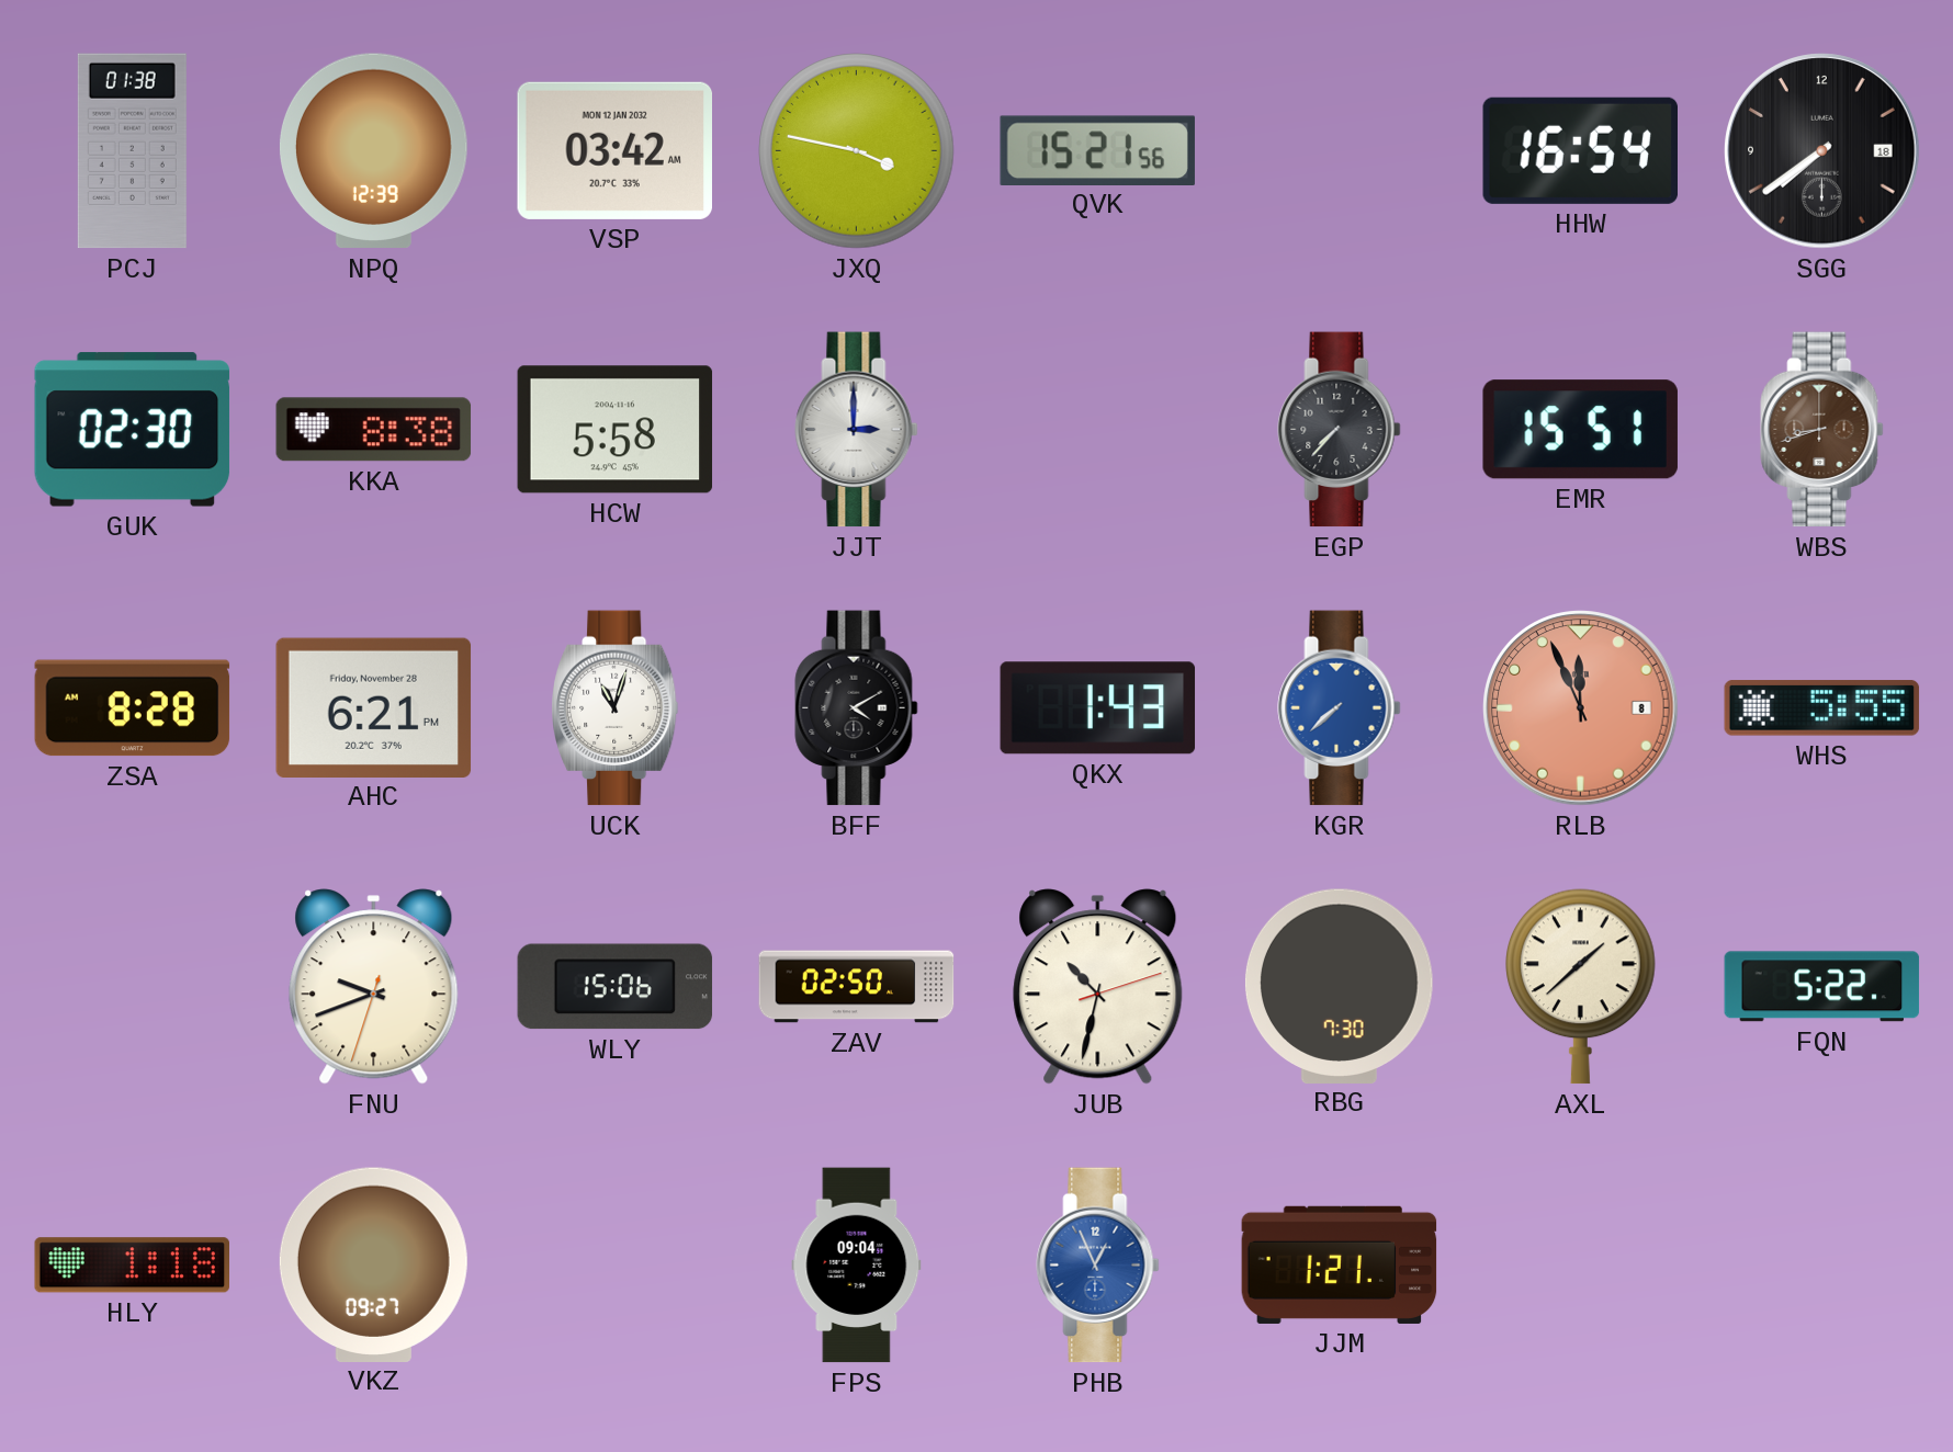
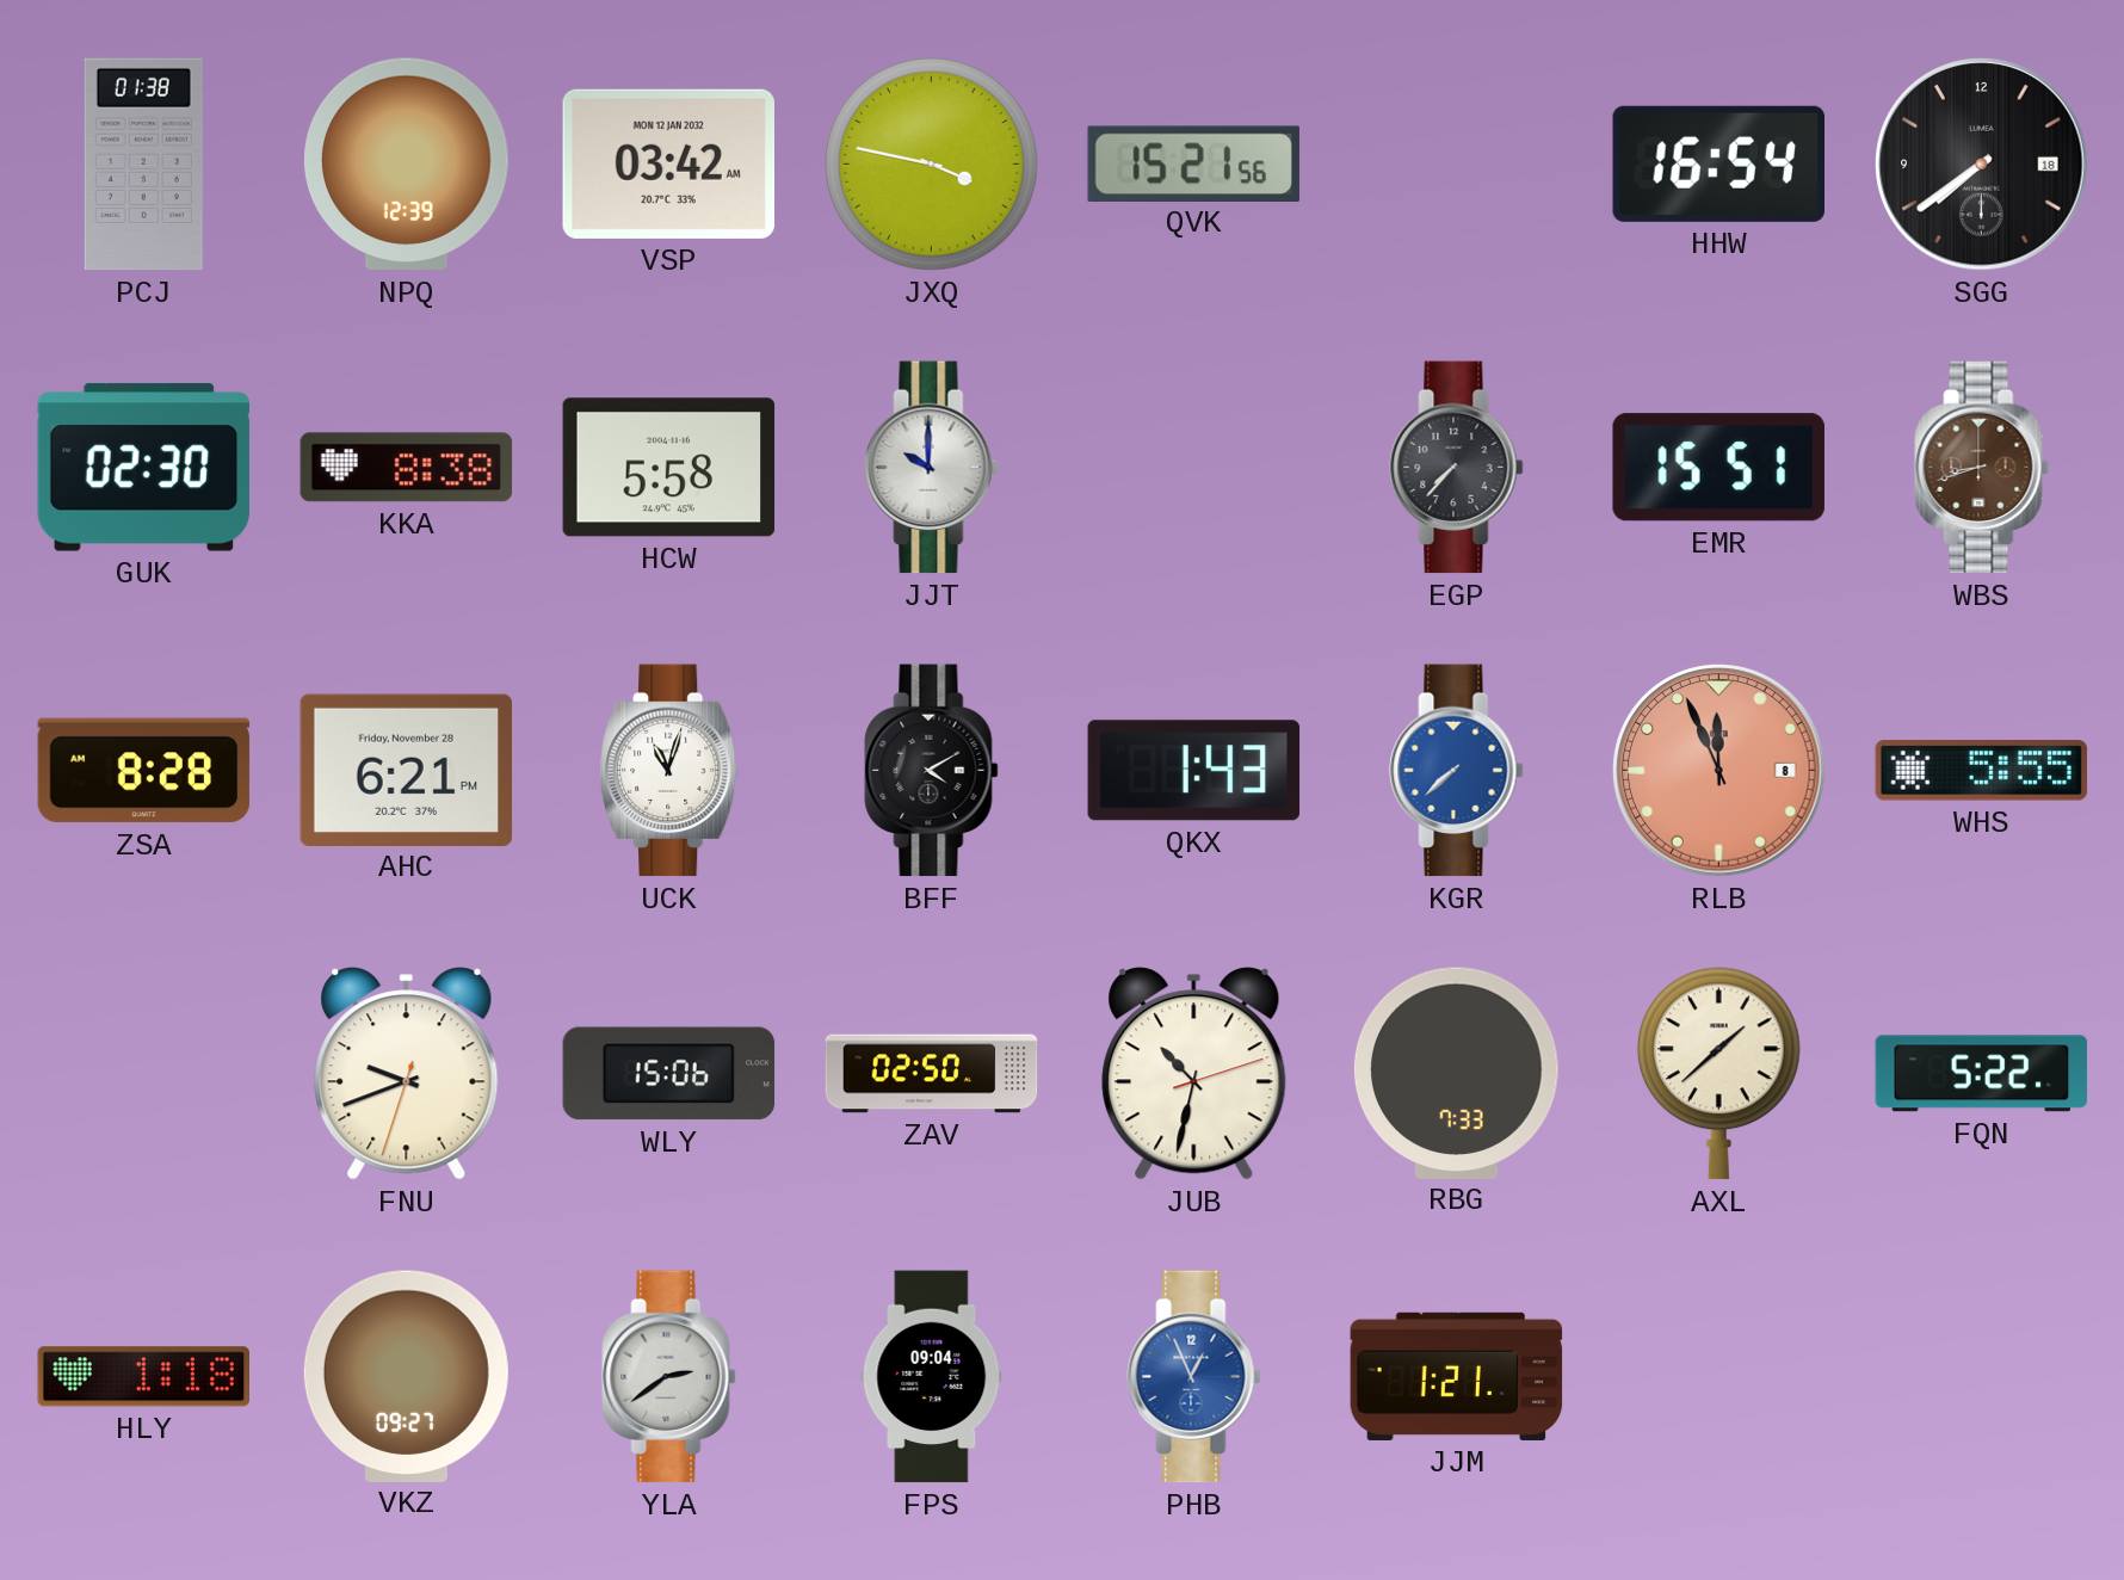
JJT: 3:00 -> 10:00
RBG: 7:30 -> 7:33
YLA: none -> 2:39
